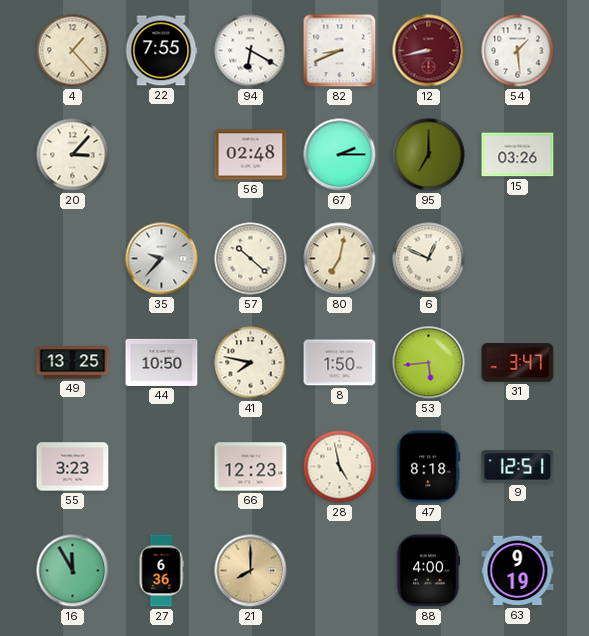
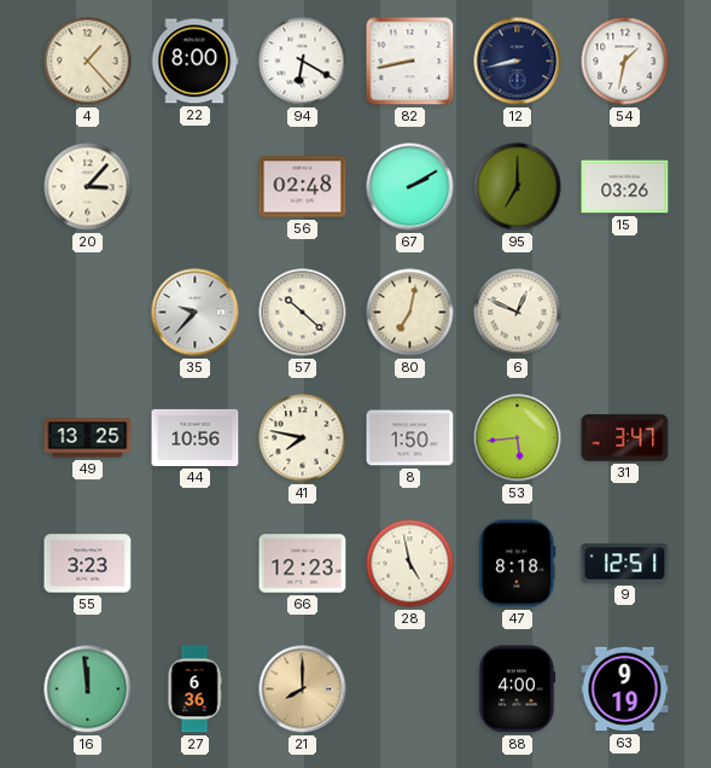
22: 7:55 -> 8:00
82: 8:41 -> 8:43
12 dial: burgundy -> navy
54: 1:29 -> 1:32
67: 2:15 -> 2:10
44: 10:50 -> 10:56
16: 11:55 -> 11:59
